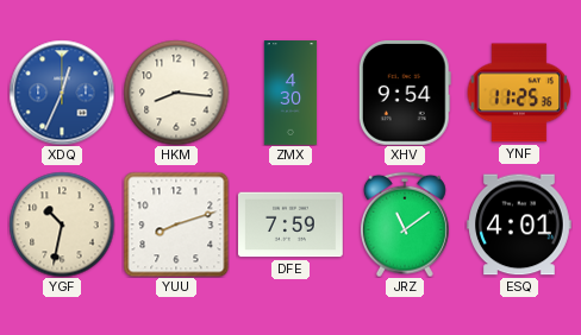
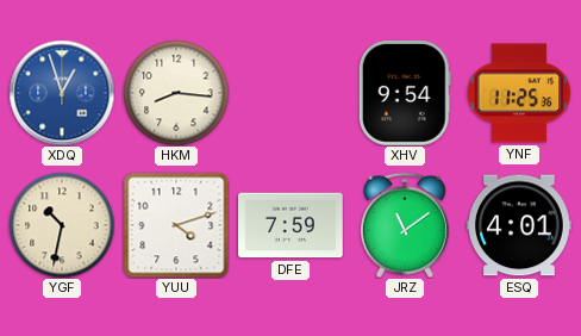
XDQ: 12:34 -> 12:57
ZMX: 4:30 -> none
YUU: 8:12 -> 4:12
